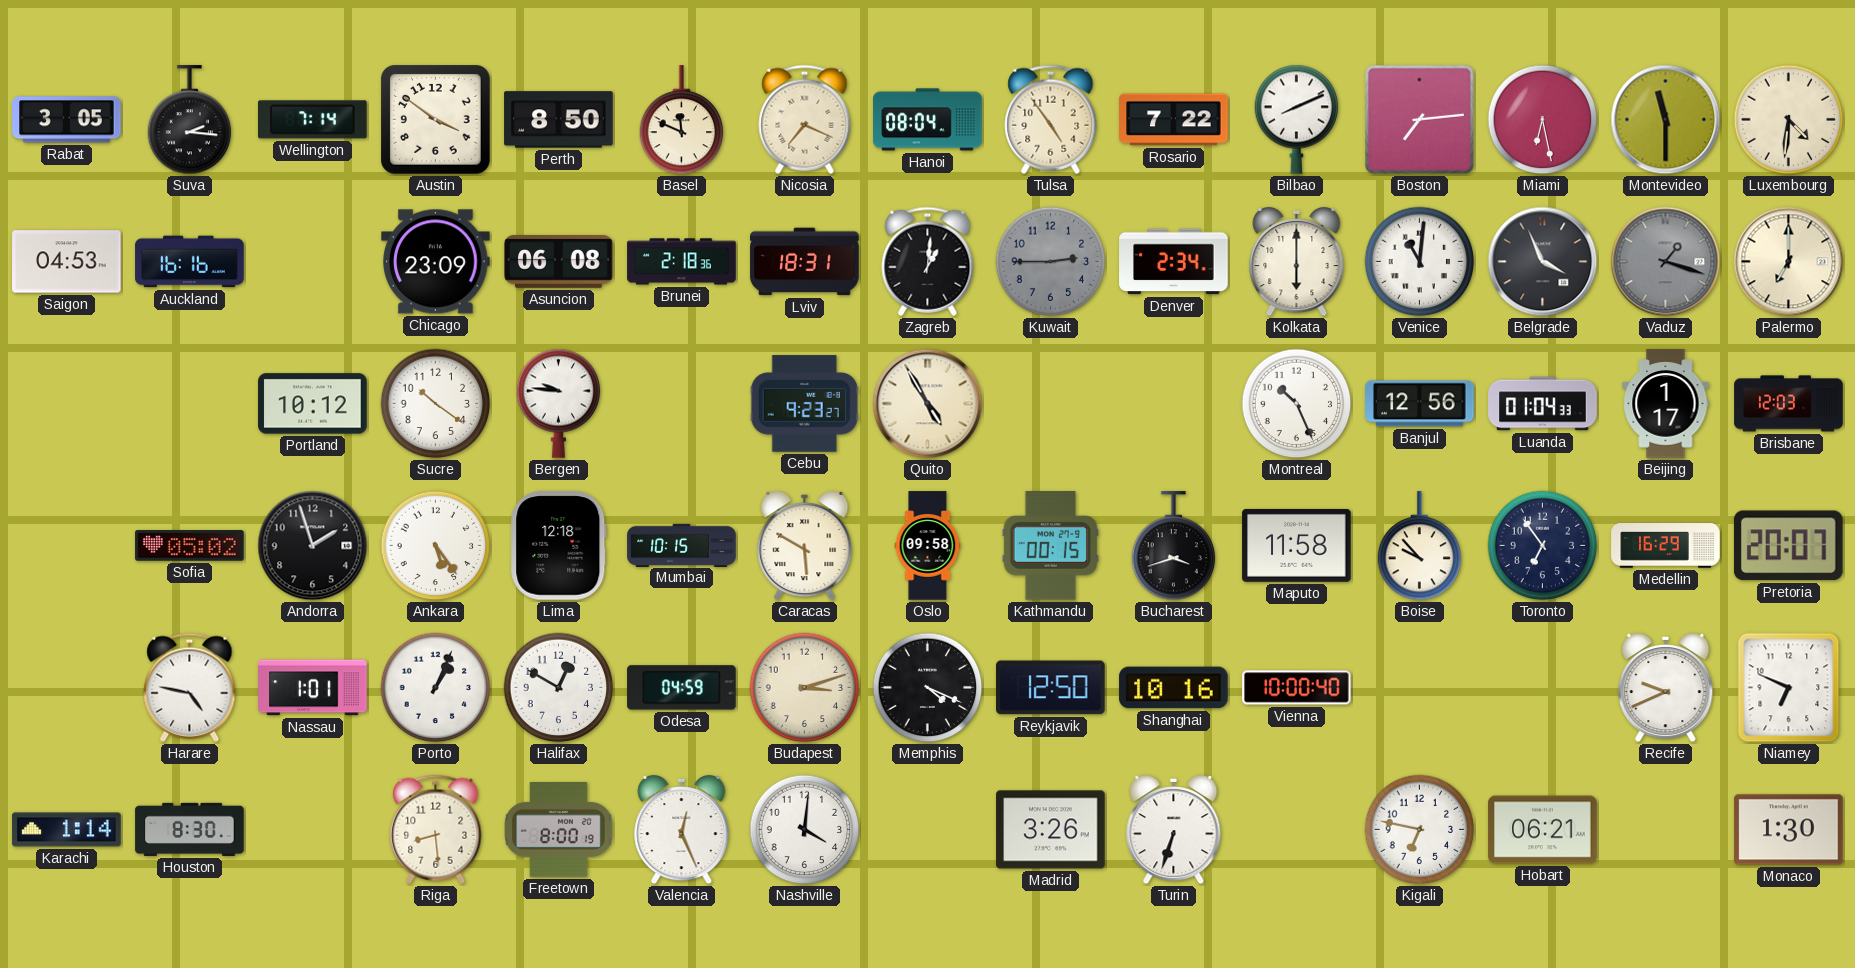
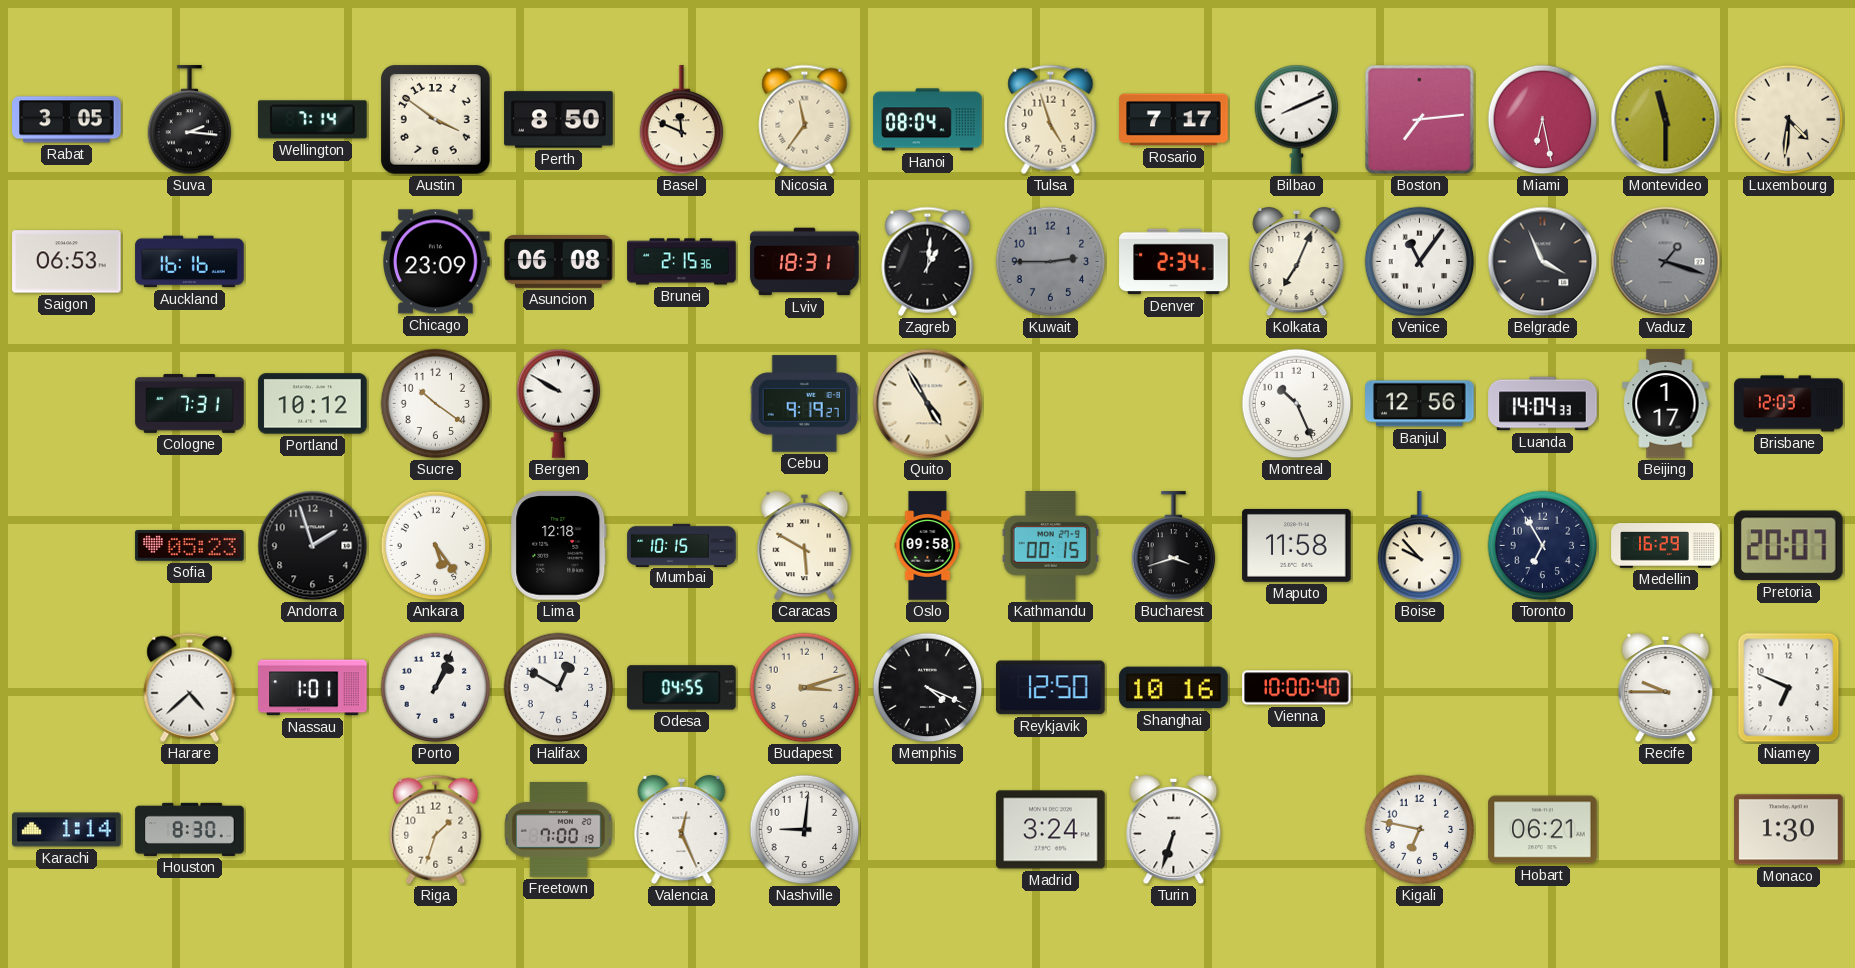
Nicosia: 7:19 -> 11:36
Tulsa: 4:54 -> 4:57
Rosario: 7:22 -> 7:17
Saigon: 04:53 -> 06:53
Brunei: 2:18 -> 2:15
Kolkata: 6:00 -> 7:04
Venice: 11:01 -> 11:06
Palermo: 7:00 -> none
Cologne: none -> 7:31
Bergen: 9:46 -> 9:50
Cebu: 9:23 -> 9:19
Luanda: 01:04 -> 14:04
Sofia: 05:02 -> 05:23
Toronto: 6:54 -> 6:55
Harare: 4:47 -> 4:38
Odesa: 04:59 -> 04:55
Recife: 9:41 -> 9:45
Riga: 8:29 -> 1:33
Freetown: 8:00 -> 7:00
Nashville: 4:01 -> 9:01
Madrid: 3:26 -> 3:24
